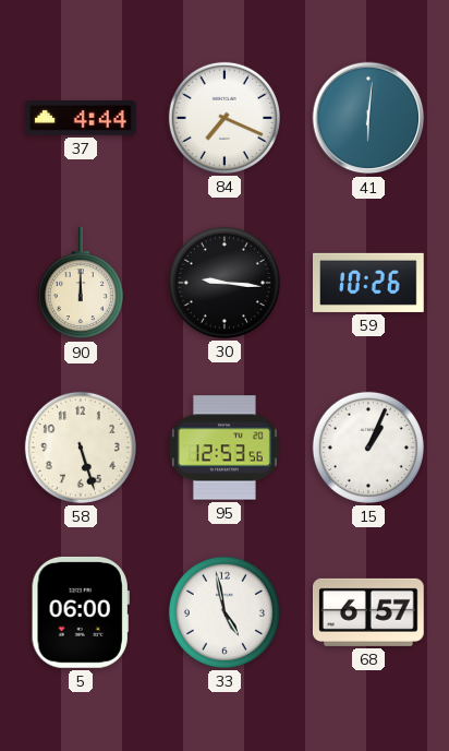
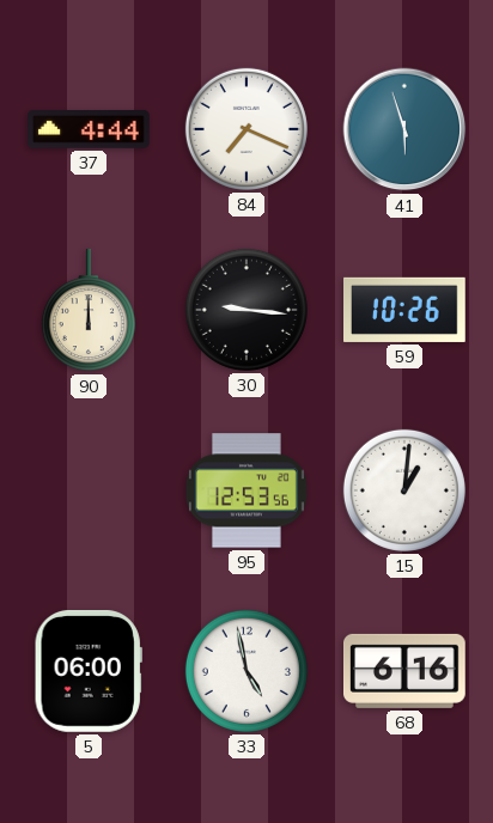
41: 6:01 -> 5:57
58: 5:27 -> none
15: 1:04 -> 1:01
68: 6:57 -> 6:16
